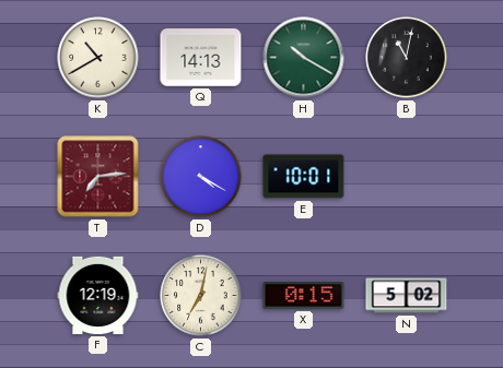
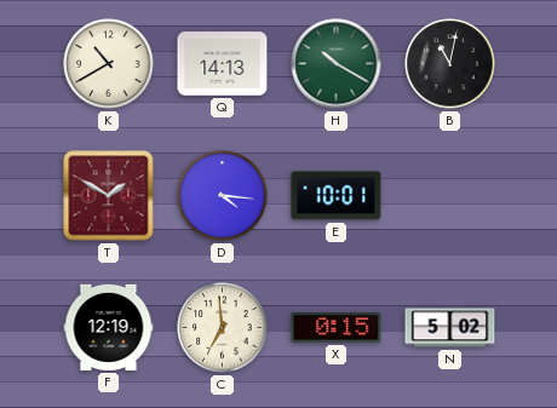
T: 7:14 -> 1:50
D: 4:20 -> 4:16
C: 7:02 -> 6:59
